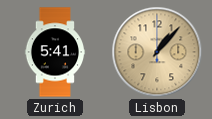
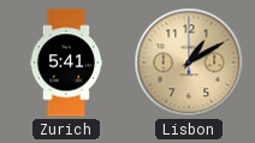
Lisbon: 1:07 -> 1:10
